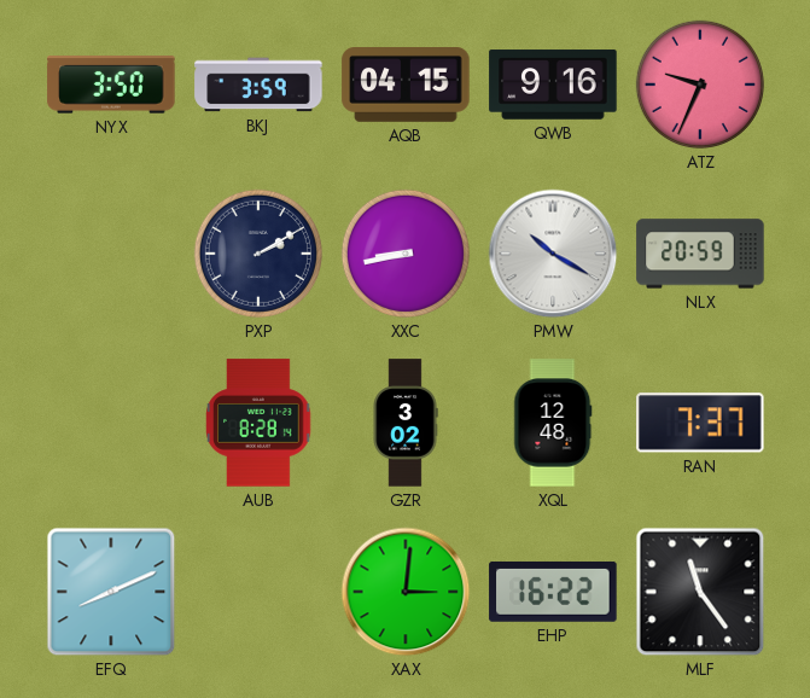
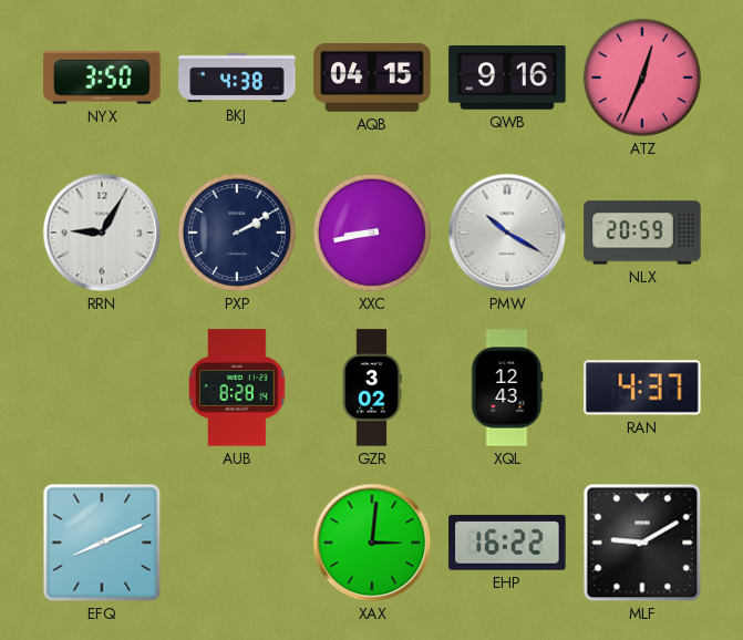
BKJ: 3:59 -> 4:38
ATZ: 9:34 -> 12:34
RRN: none -> 9:05
XQL: 12:48 -> 12:43
RAN: 7:37 -> 4:37
MLF: 11:24 -> 9:10
